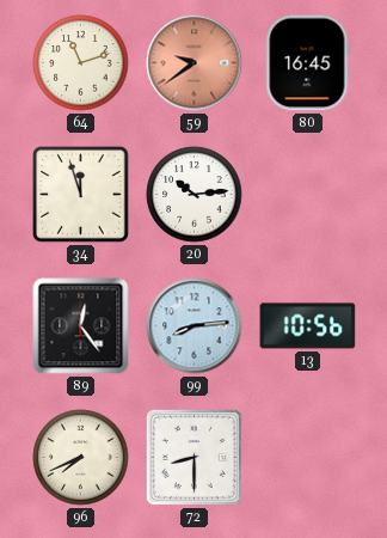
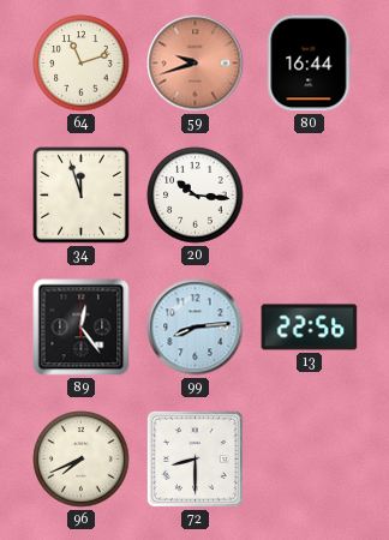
59: 9:39 -> 9:42
80: 16:45 -> 16:44
20: 10:14 -> 10:16
13: 10:56 -> 22:56
